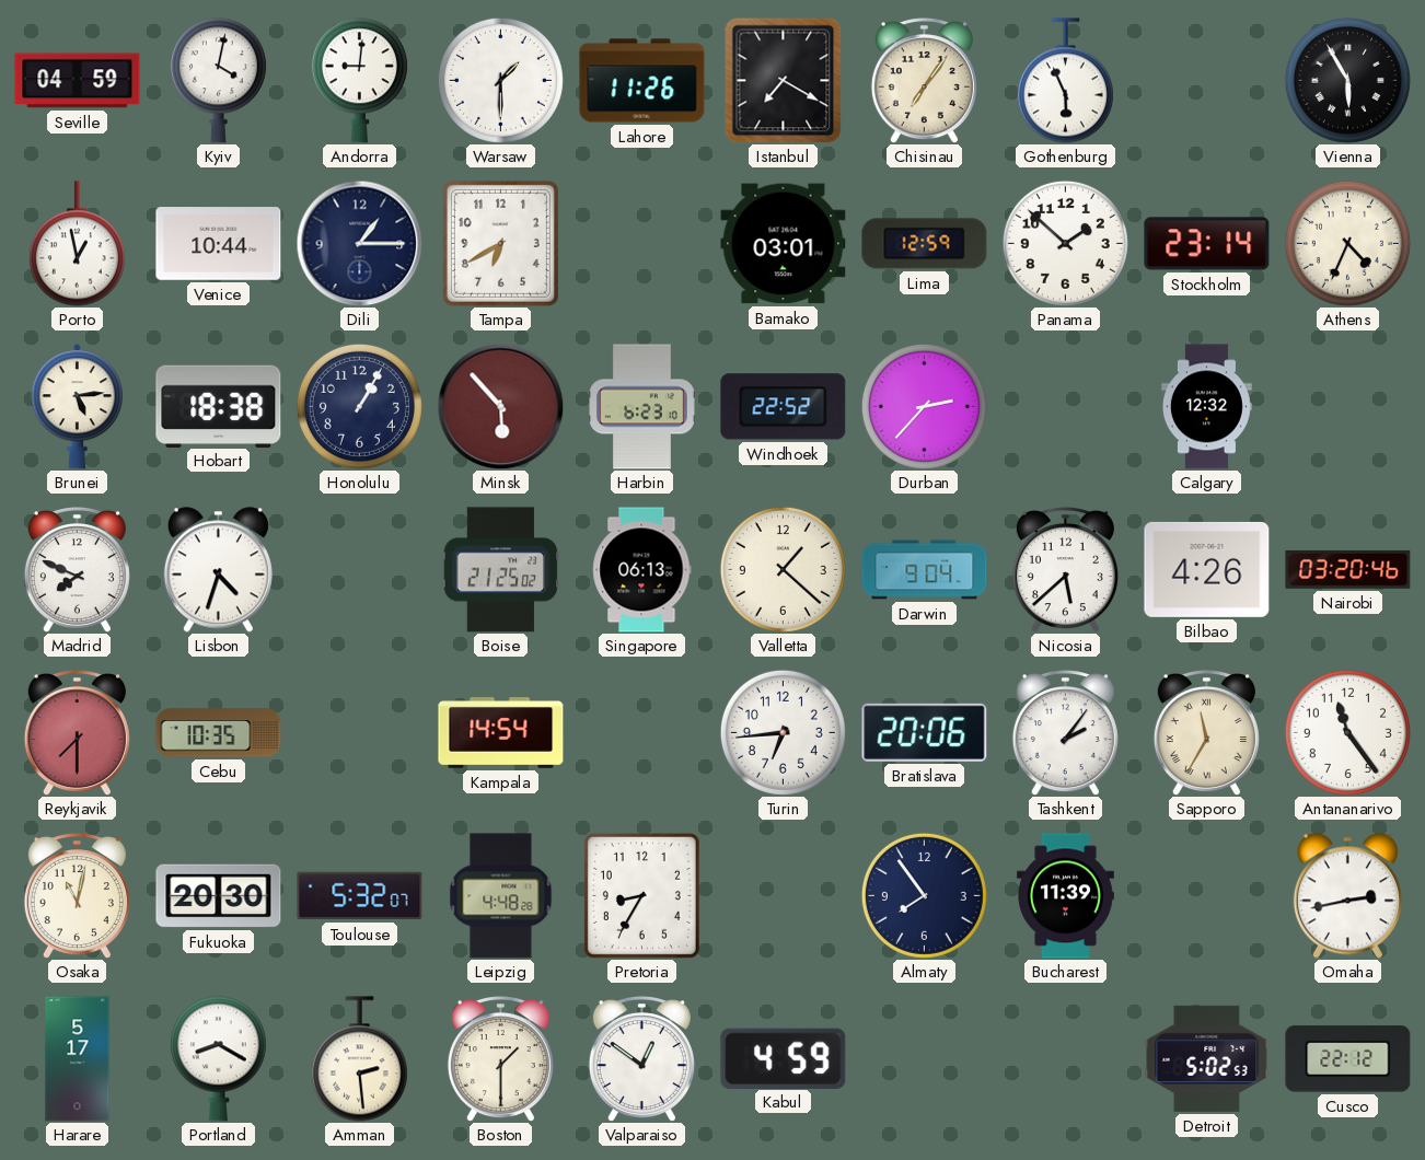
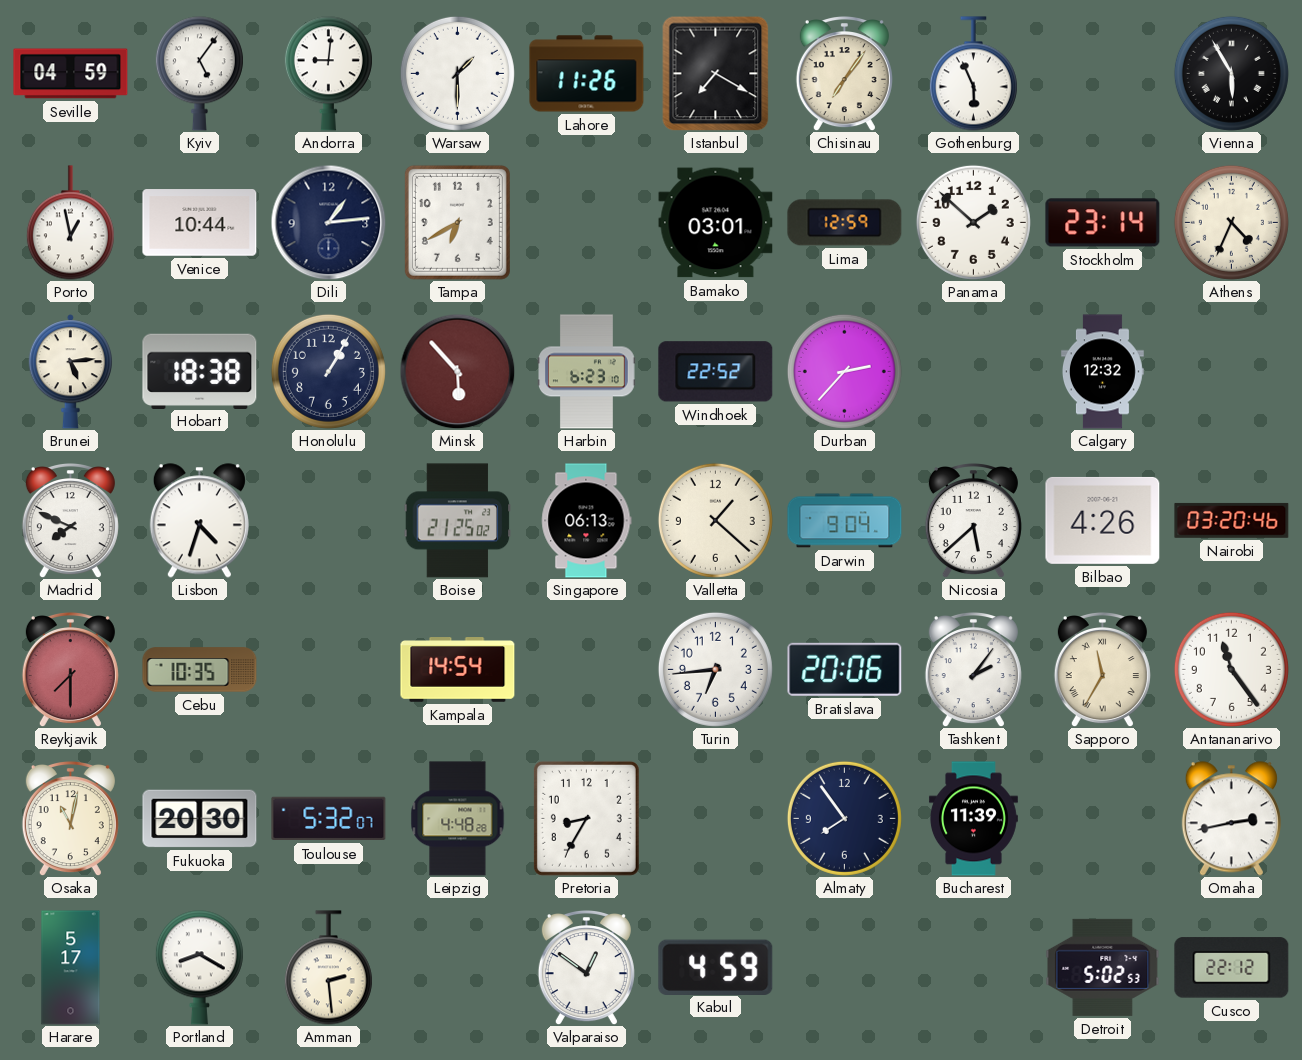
Kyiv: 4:02 -> 5:06
Dili: 1:15 -> 1:14
Boston: 1:30 -> none
